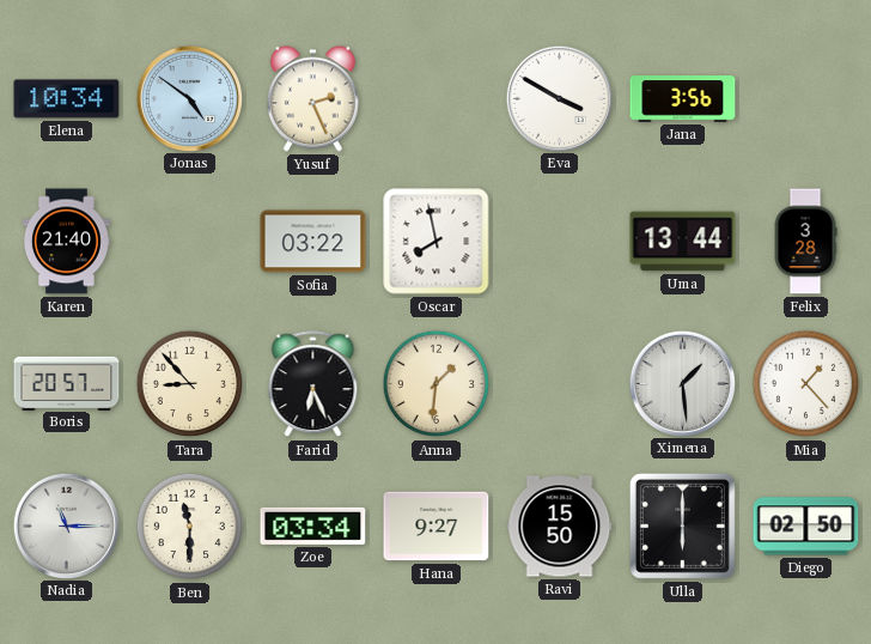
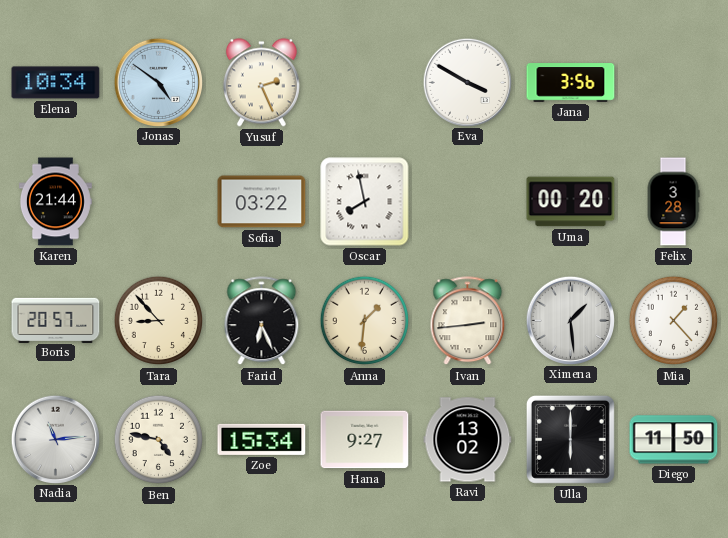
Karen: 21:40 -> 21:44
Uma: 13:44 -> 00:20
Ivan: none -> 2:44
Nadia: 11:15 -> 11:14
Ben: 11:30 -> 4:47
Zoe: 03:34 -> 15:34
Ravi: 15:50 -> 13:02
Diego: 02:50 -> 11:50
